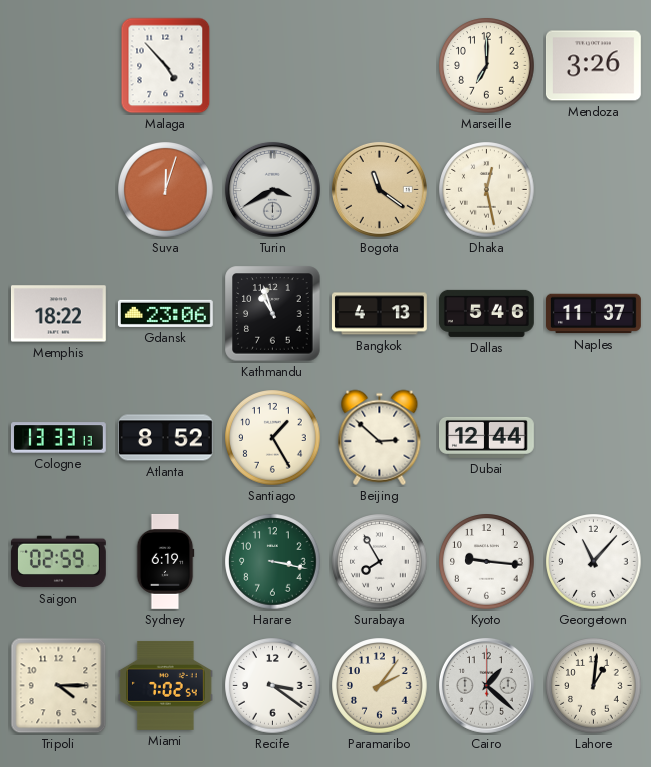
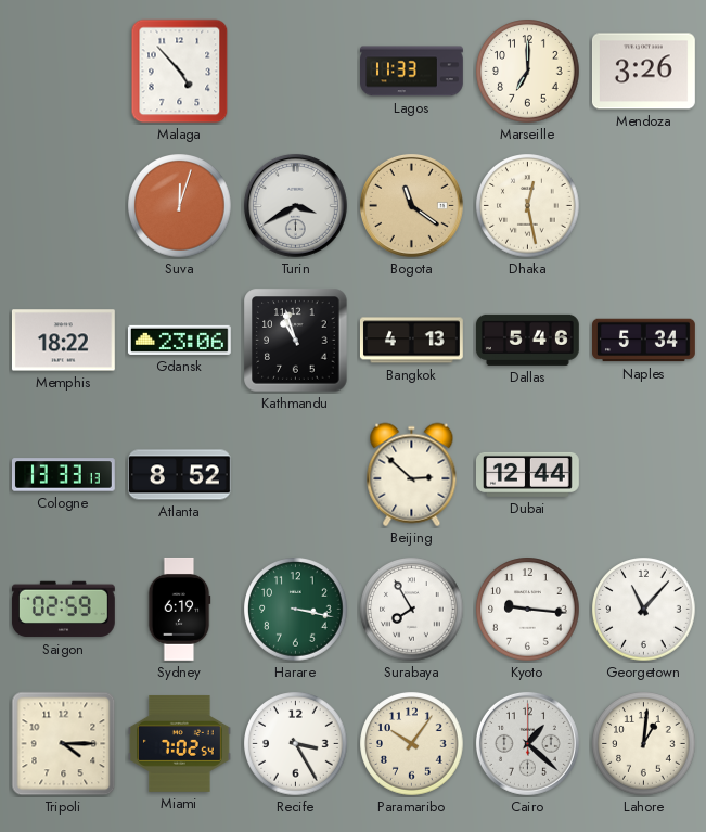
Lagos: none -> 11:33
Naples: 11:37 -> 5:34
Santiago: 1:25 -> none
Recife: 3:21 -> 3:25
Paramaribo: 2:06 -> 10:06
